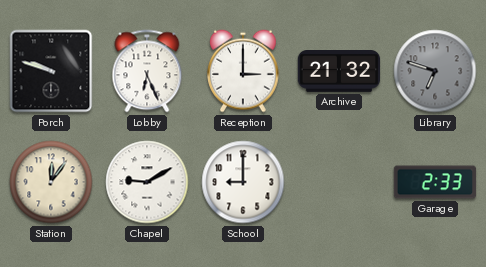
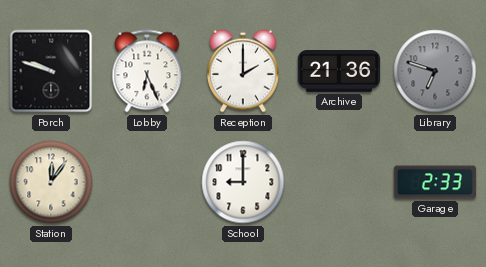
Reception: 3:00 -> 2:00
Archive: 21:32 -> 21:36
Chapel: 9:10 -> none
